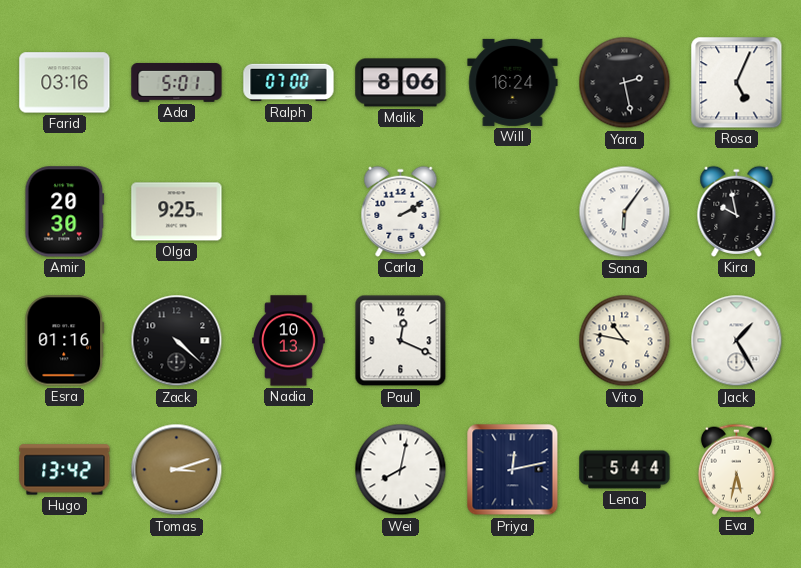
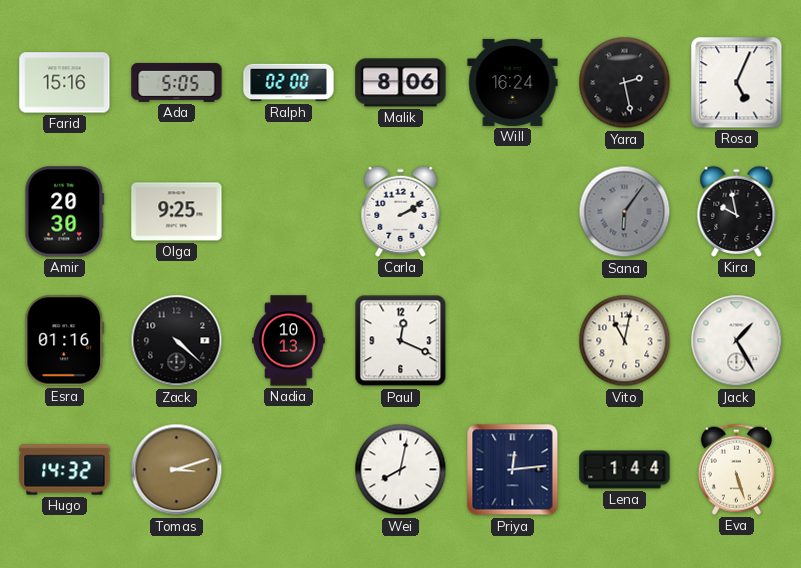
Farid: 03:16 -> 15:16
Ada: 5:01 -> 5:05
Ralph: 07:00 -> 02:00
Sana dial: white -> grey
Vito: 10:47 -> 11:02
Hugo: 13:42 -> 14:32
Priya: 12:13 -> 12:14
Lena: 5:44 -> 1:44
Eva: 5:32 -> 5:27
